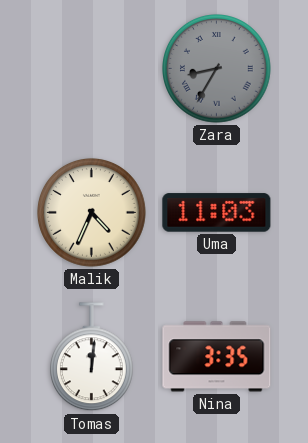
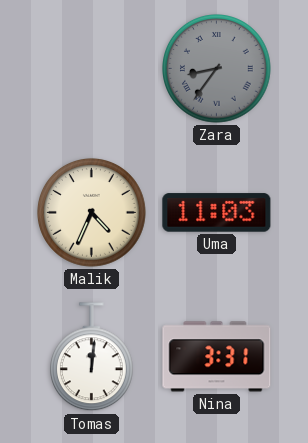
Zara: 8:35 -> 8:36
Nina: 3:35 -> 3:31
